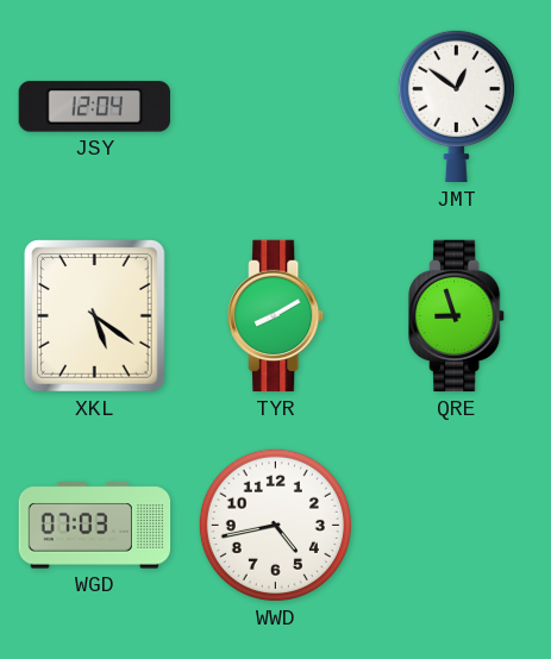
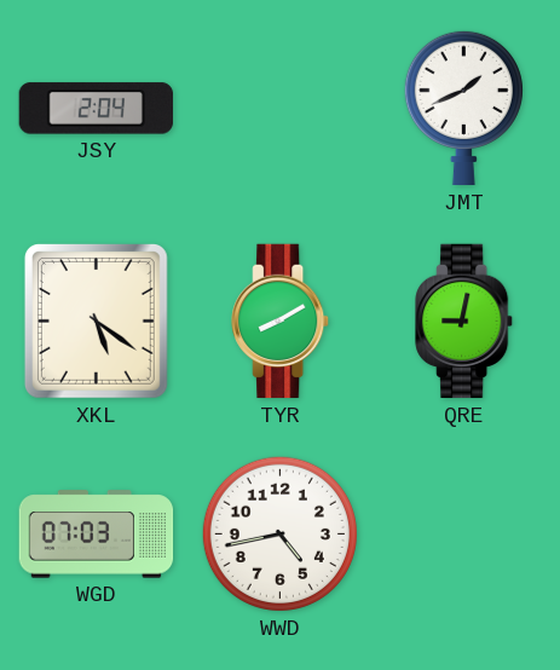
JSY: 12:04 -> 2:04
JMT: 12:51 -> 1:41
QRE: 8:57 -> 9:02
